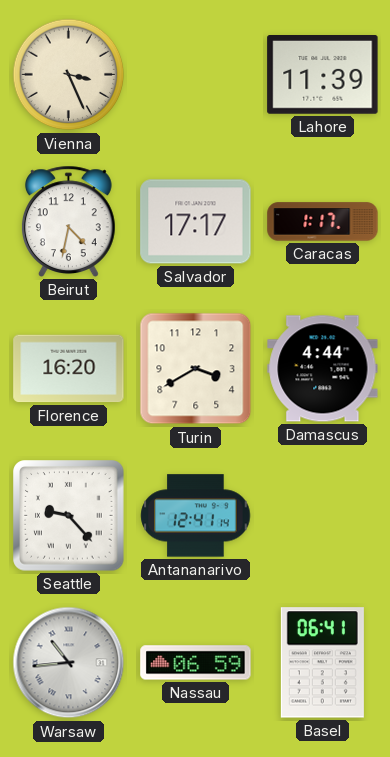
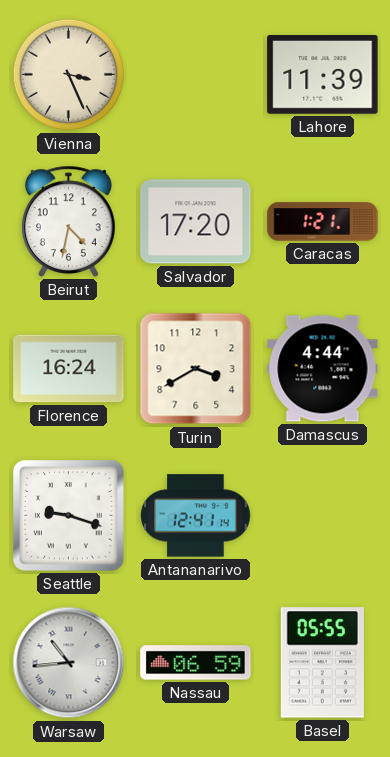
Salvador: 17:17 -> 17:20
Caracas: 1:17 -> 1:21
Florence: 16:20 -> 16:24
Seattle: 9:23 -> 9:18
Basel: 06:41 -> 05:55
